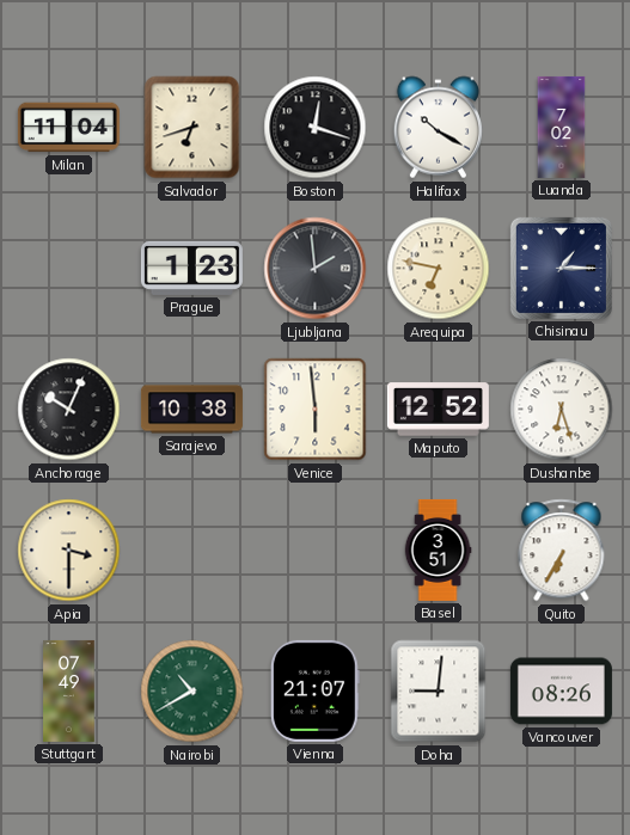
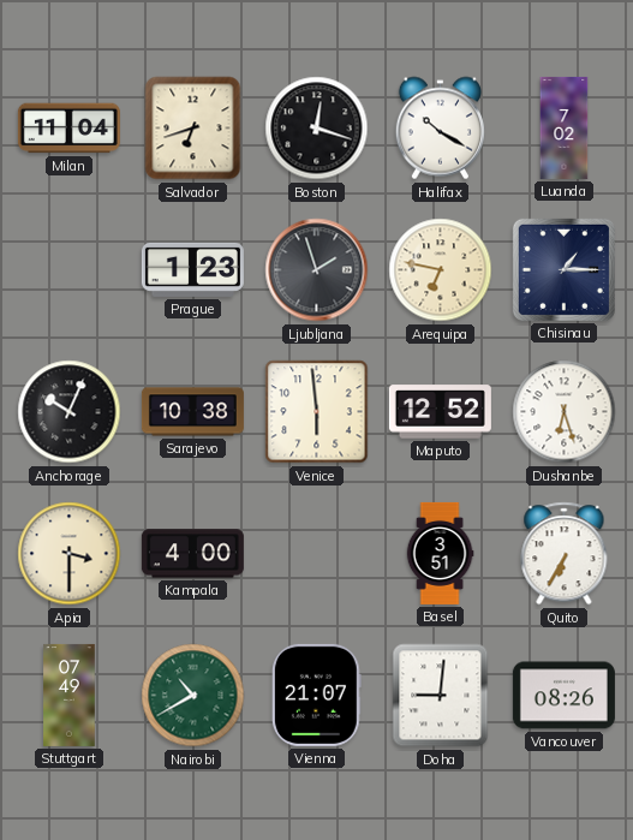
Ljubljana: 1:59 -> 1:57
Kampala: none -> 4:00
